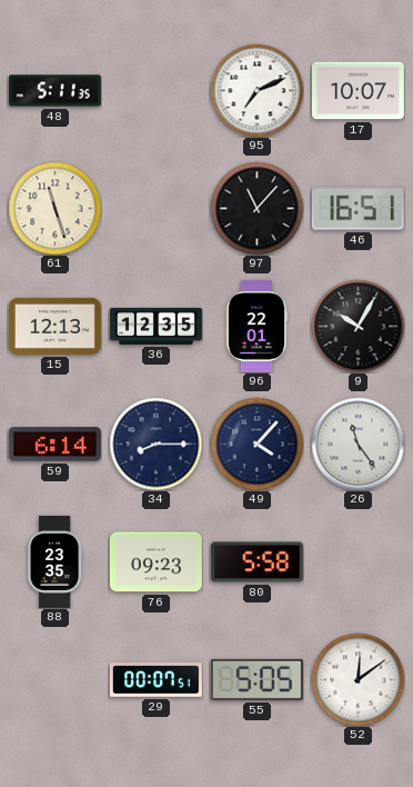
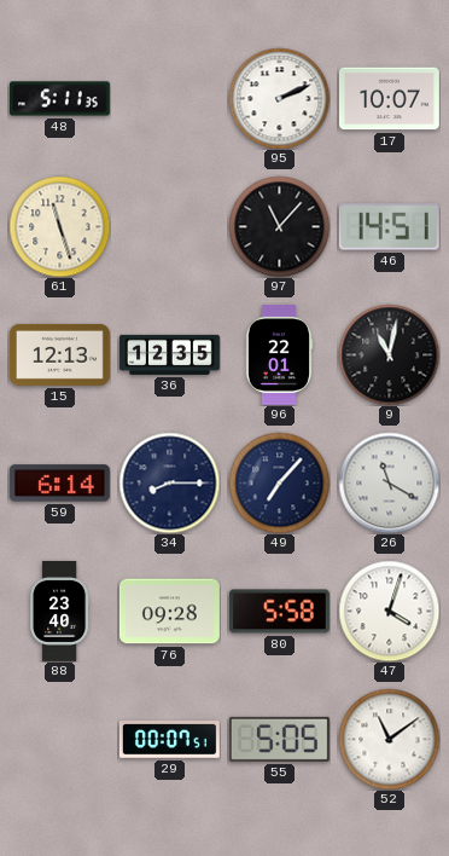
95: 7:11 -> 2:11
46: 16:51 -> 14:51
9: 10:05 -> 11:02
49: 4:07 -> 7:07
26: 11:24 -> 11:20
88: 23:35 -> 23:40
76: 09:23 -> 09:28
47: none -> 4:03
52: 12:09 -> 11:09
